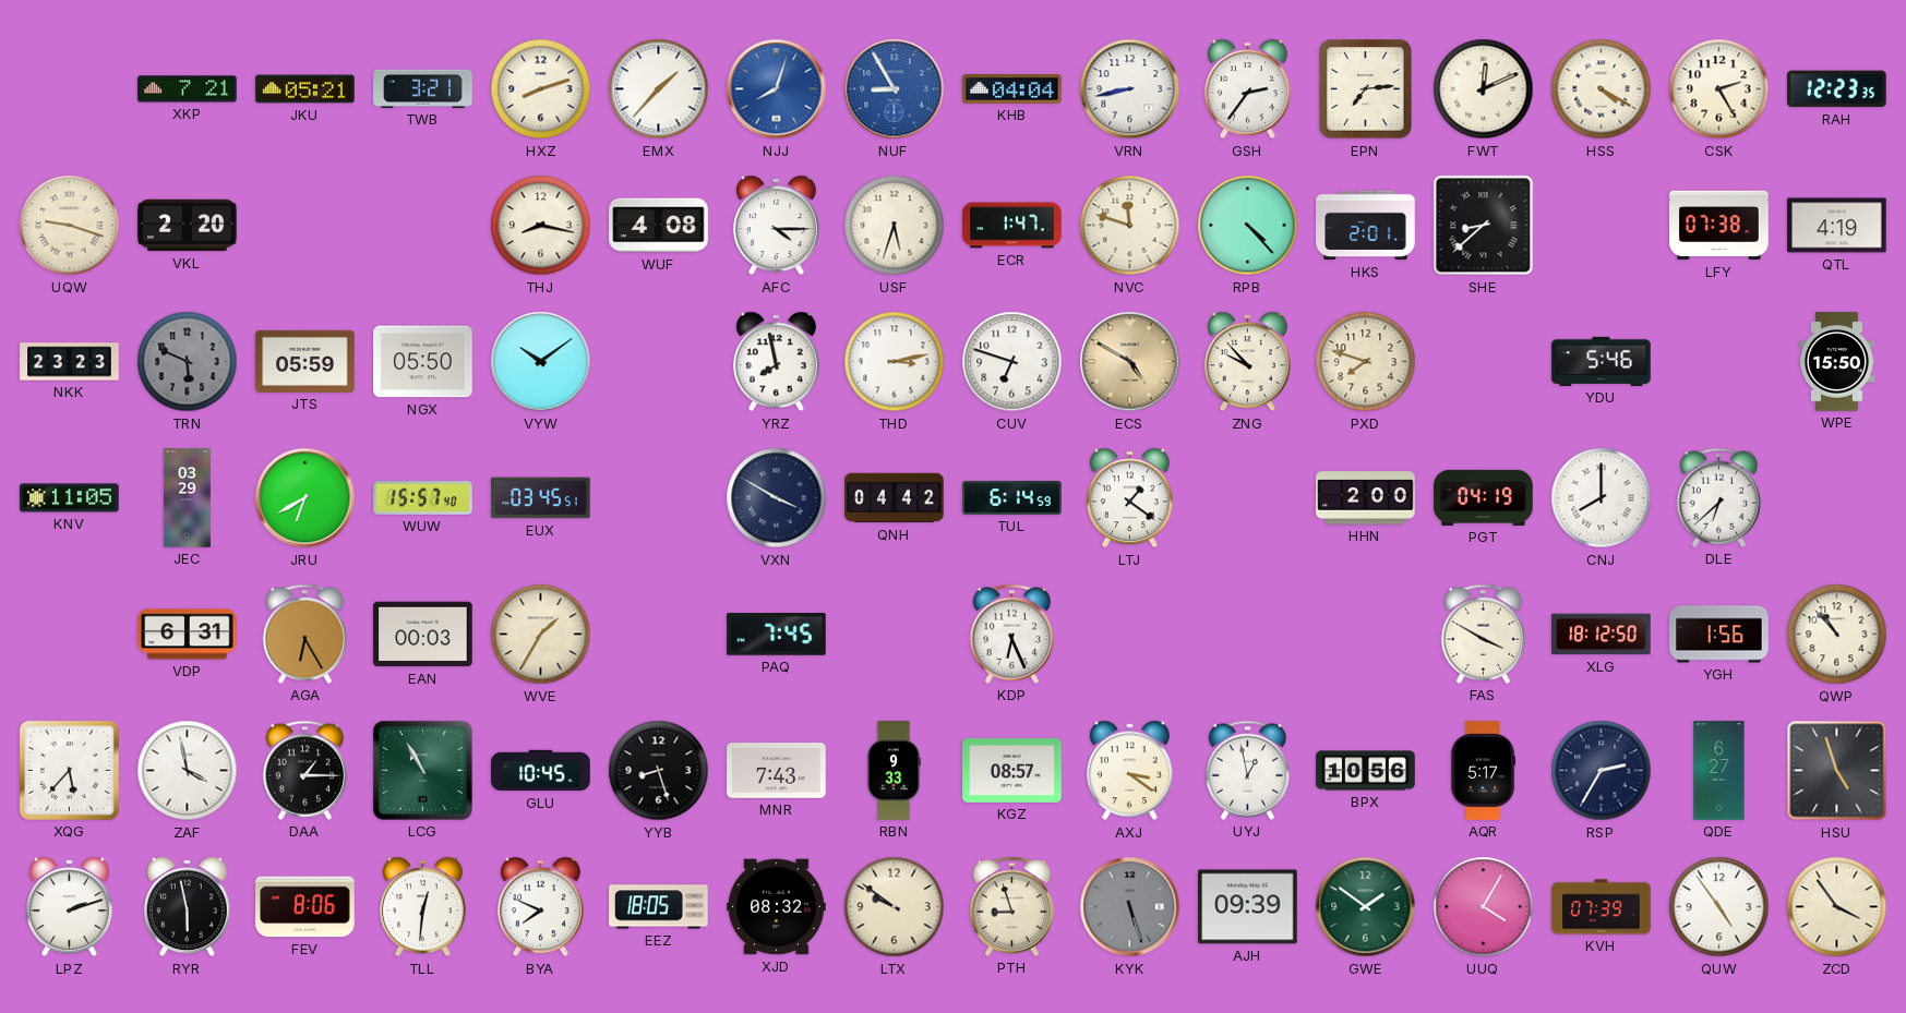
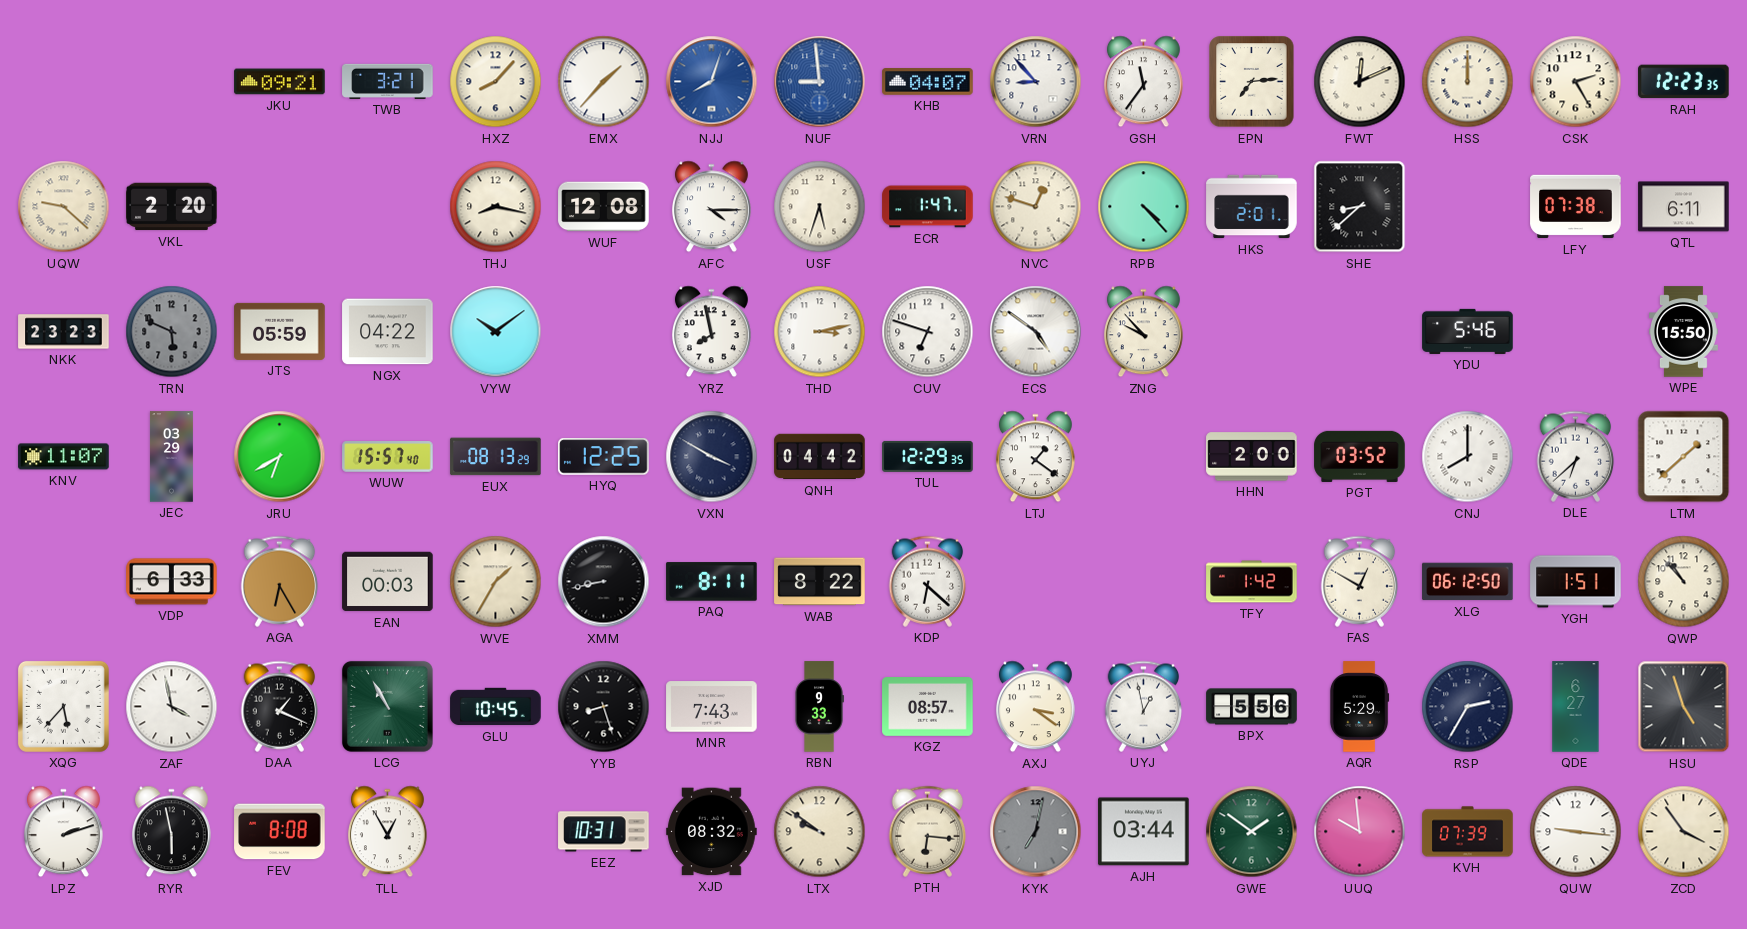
XKP: 7:21 -> none
JKU: 05:21 -> 09:21
HXZ: 8:12 -> 8:07
NUF: 8:55 -> 8:59
KHB: 04:04 -> 04:07
VRN: 8:43 -> 8:53
GSH: 2:36 -> 11:36
HSS: 4:20 -> 12:00
UQW: 9:18 -> 9:22
WUF: 4:08 -> 12:08
NVC: 11:48 -> 12:48
QTL: 4:19 -> 6:11
NGX: 05:50 -> 04:22
ECS: 4:50 -> 4:51
ECS dial: champagne -> white
PXD: 7:48 -> none
KNV: 11:05 -> 11:07
EUX: 03:45 -> 08:13
HYQ: none -> 12:25
TUL: 6:14 -> 12:29
PGT: 04:19 -> 03:52
LTM: none -> 1:38
VDP: 6:31 -> 6:33
XMM: none -> 8:43
PAQ: 7:45 -> 8:11
WAB: none -> 8:22
KDP: 6:26 -> 6:22
TFY: none -> 1:42
FAS: 3:50 -> 12:50
XLG: 18:12 -> 06:12
YGH: 1:56 -> 1:51
DAA: 1:15 -> 1:19
BPX: 10:56 -> 5:56
AQR: 5:17 -> 5:29
FEV: 8:06 -> 8:08
TLL: 12:31 -> 12:55
BYA: 7:49 -> none
EEZ: 18:05 -> 10:31
PTH: 8:57 -> 6:16
KYK: 5:27 -> 7:02
AJH: 09:39 -> 03:44
UUQ: 4:05 -> 9:59
QUW: 4:54 -> 9:16
